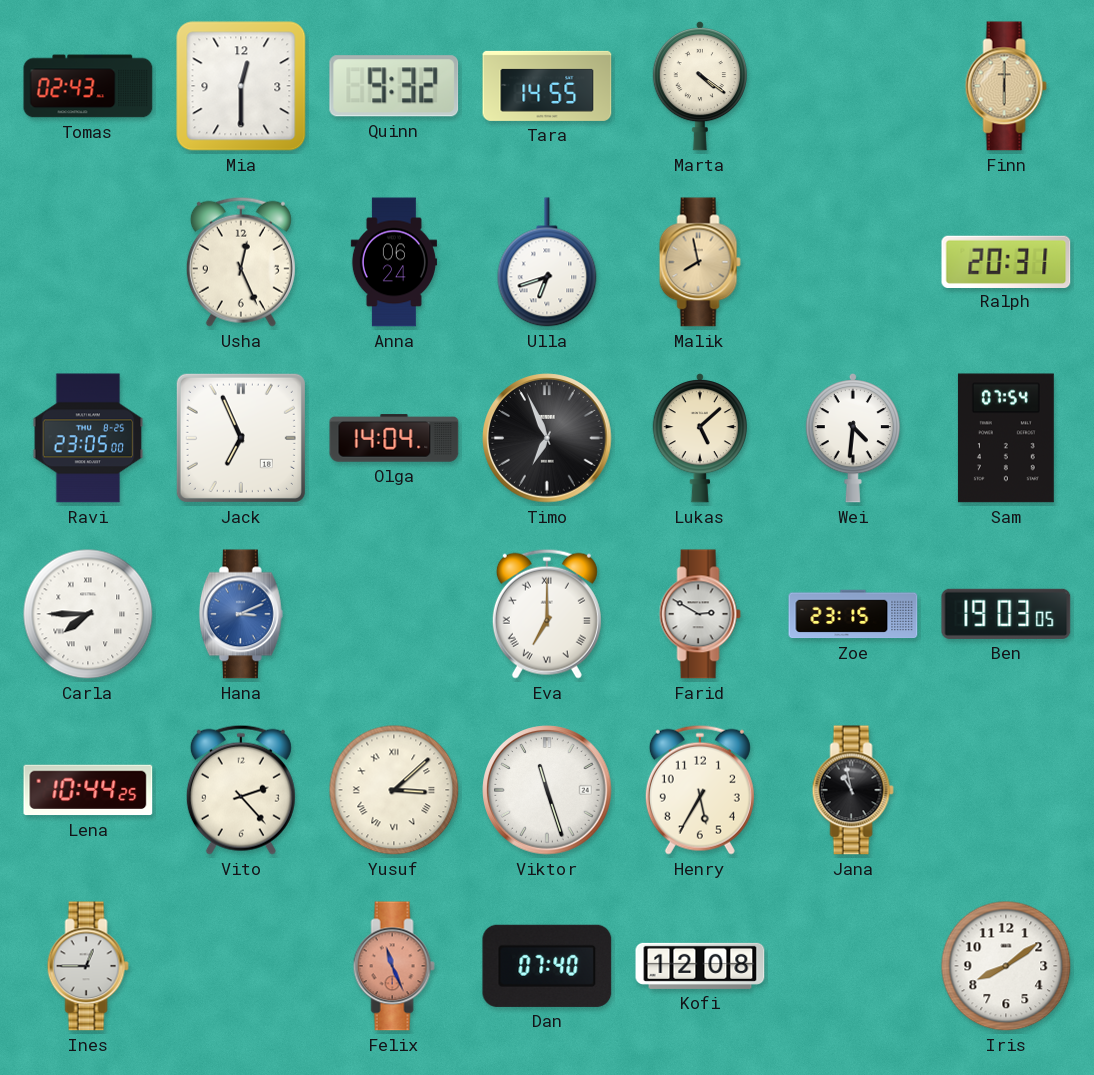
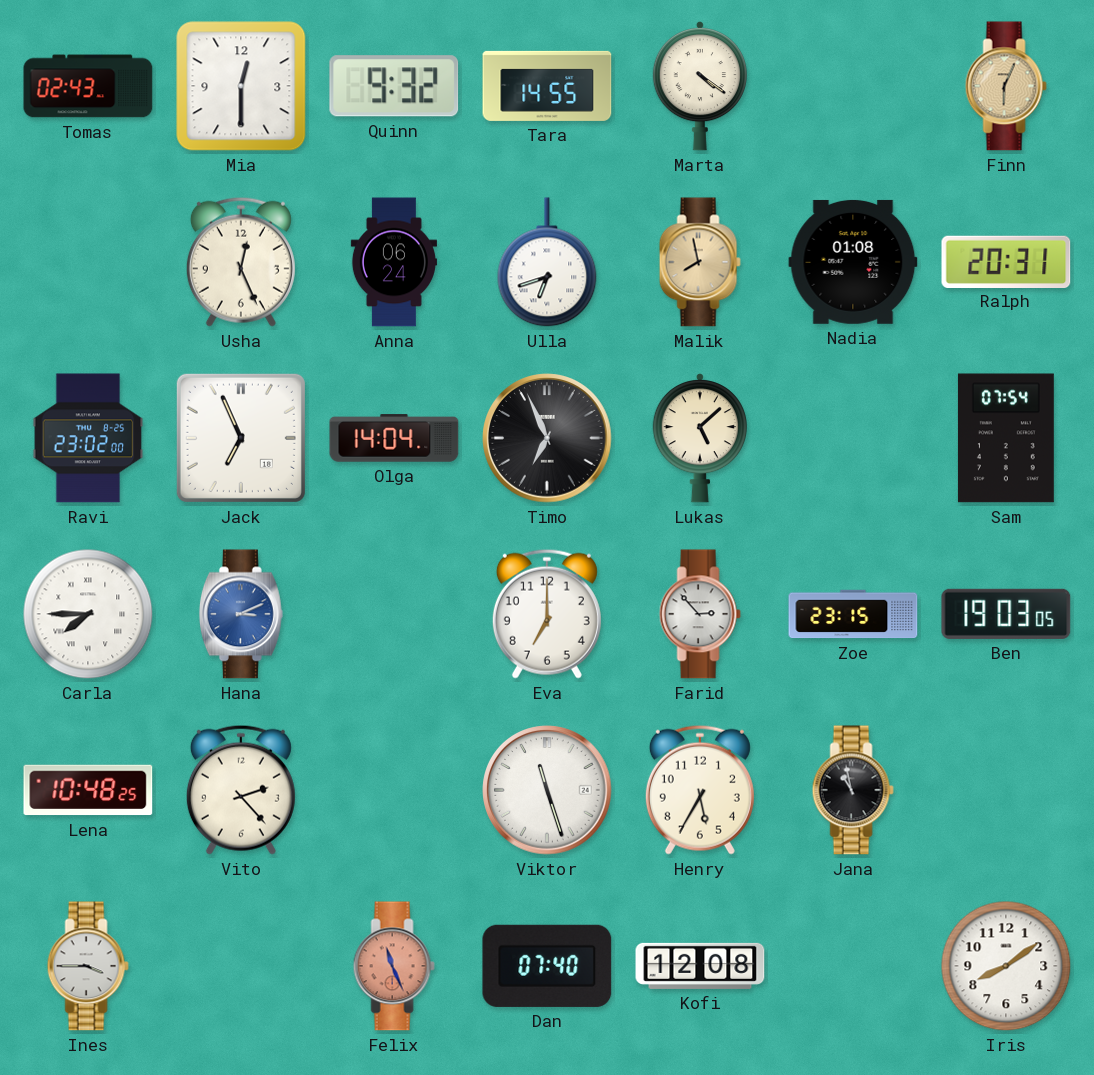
Finn: 6:00 -> 6:04
Nadia: none -> 01:08
Ravi: 23:05 -> 23:02
Wei: 4:31 -> none
Eva numerals: Roman -> Arabic
Farid: 2:50 -> 2:53
Lena: 10:44 -> 10:48
Yusuf: 3:08 -> none
Ines: 12:45 -> 3:45
